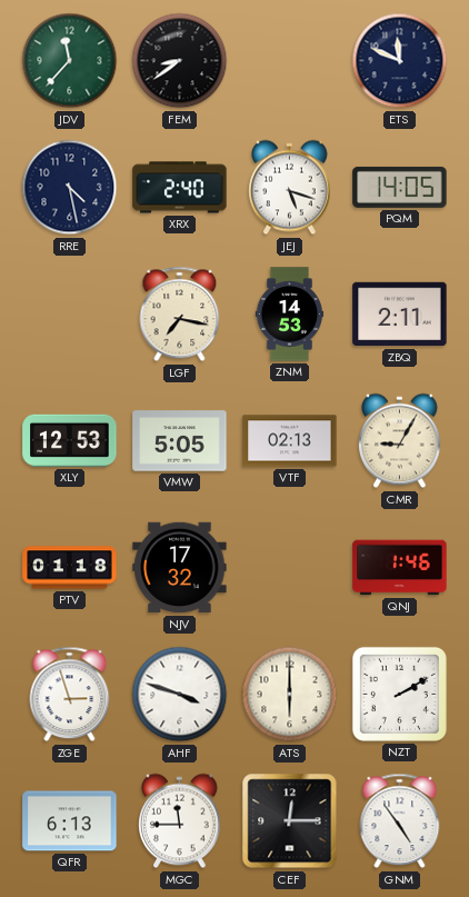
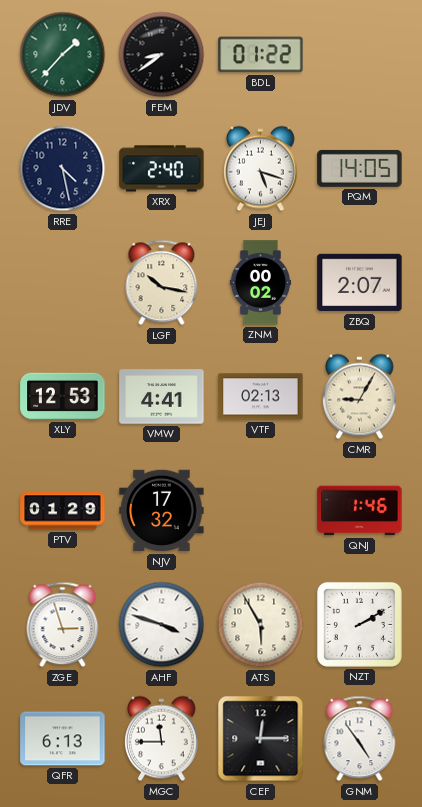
JDV: 11:37 -> 1:37
BDL: none -> 01:22
ETS: 11:49 -> none
LGF: 7:17 -> 10:17
ZNM: 14:53 -> 00:02
ZBQ: 2:11 -> 2:07
VMW: 5:05 -> 4:41
PTV: 01:18 -> 01:29
ATS: 6:00 -> 5:55
